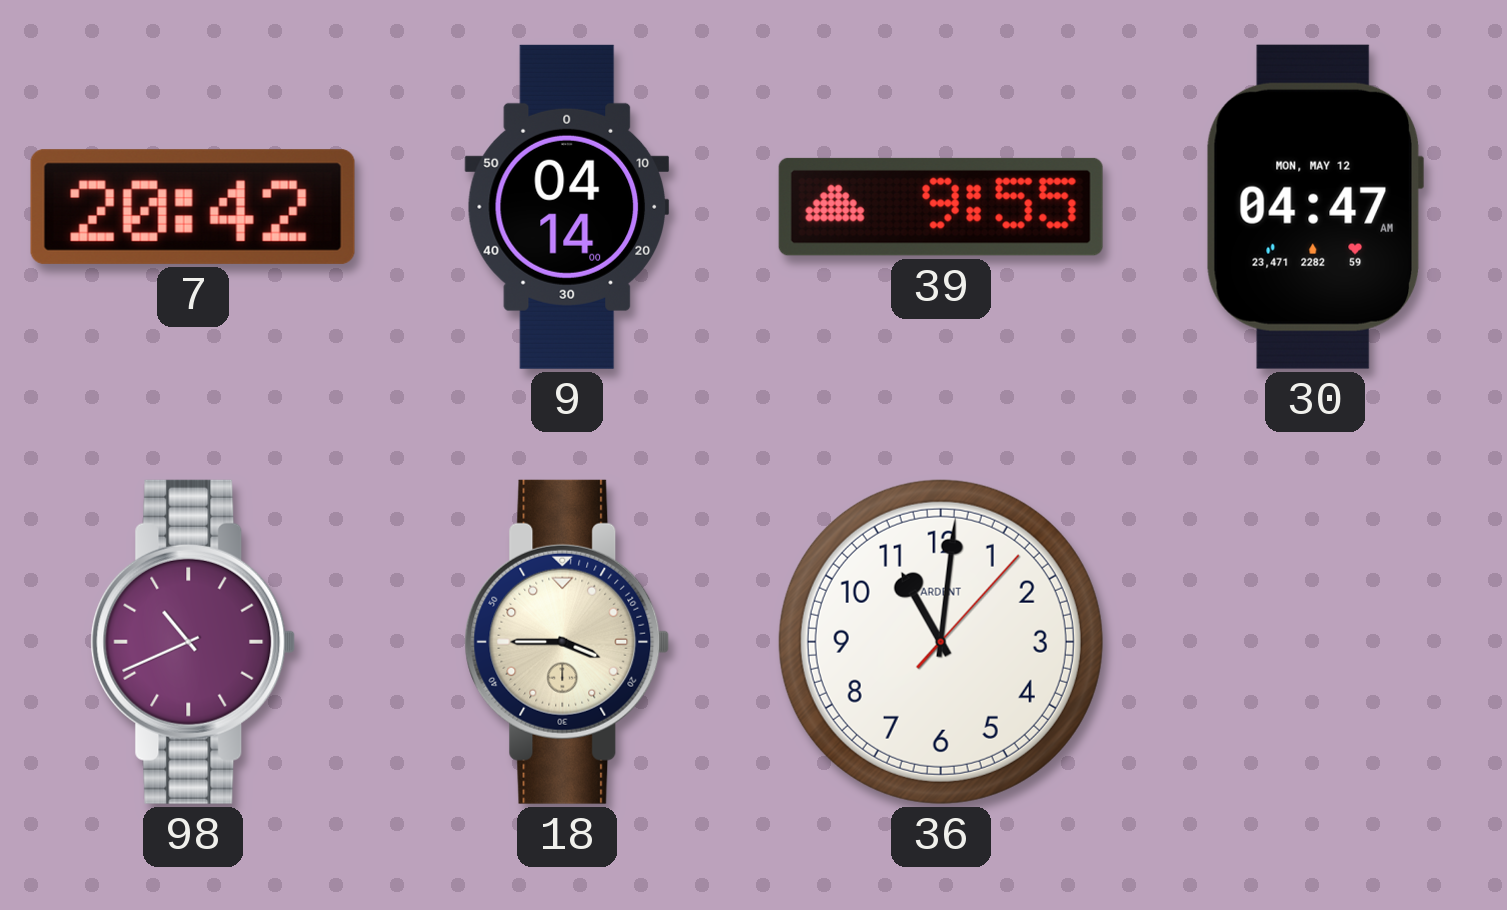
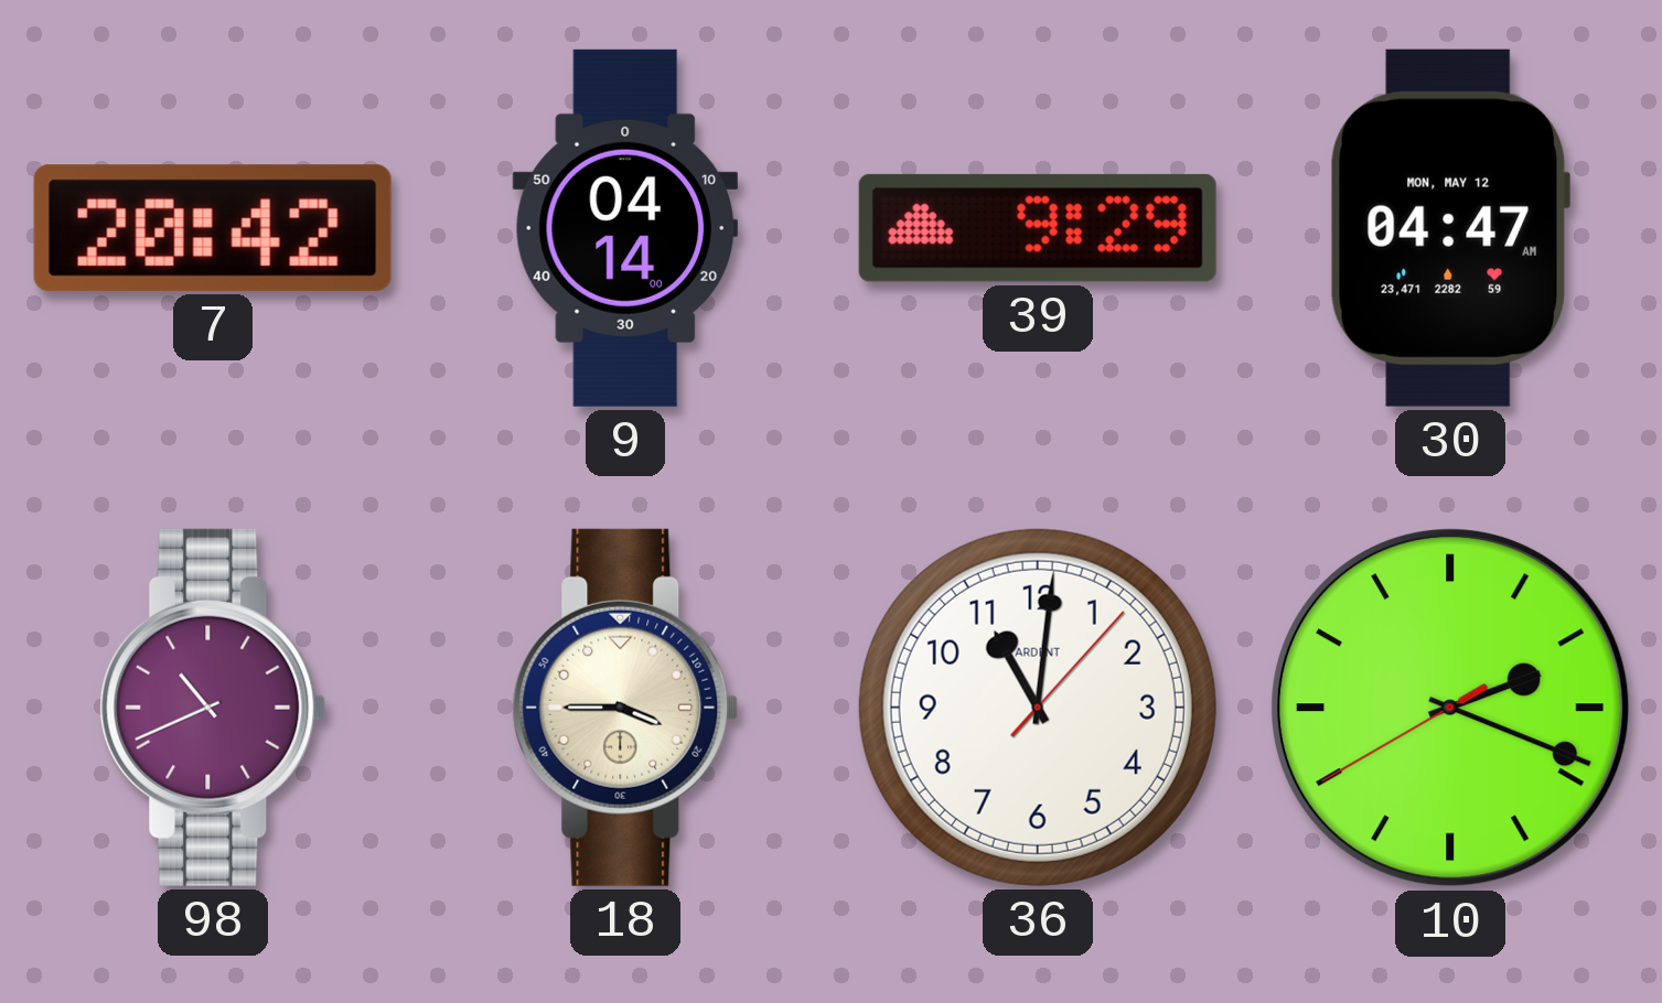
39: 9:55 -> 9:29
10: none -> 2:18
